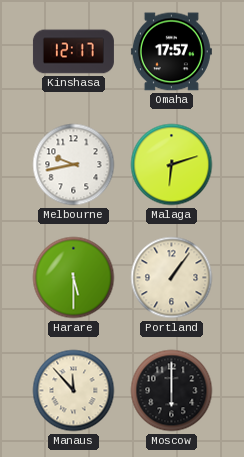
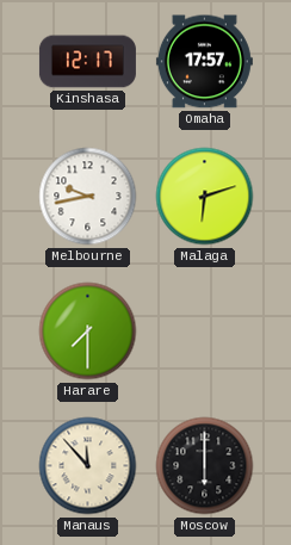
Harare: 5:30 -> 7:30
Portland: 1:06 -> none
